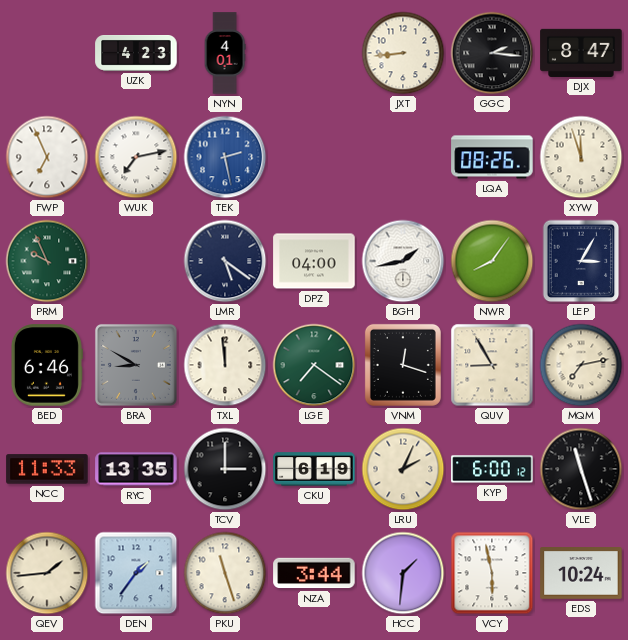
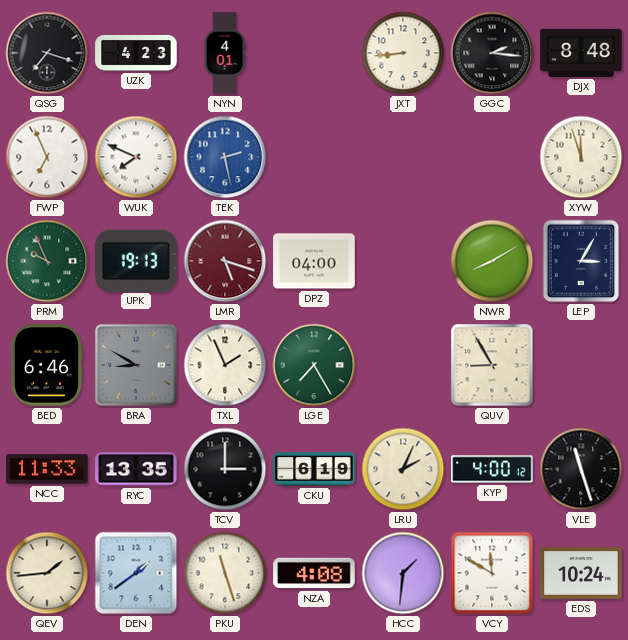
QSG: none -> 7:18
DJX: 8:47 -> 8:48
WUK: 7:13 -> 7:49
LQA: 08:26 -> none
UPK: none -> 19:13
LMR: 5:21 -> 5:18
LMR dial: navy -> burgundy
BGH: 1:43 -> none
NWR: 8:06 -> 8:10
TXL: 11:59 -> 1:56
LGE: 7:21 -> 7:25
VNM: 12:18 -> none
MQM: 7:13 -> none
KYP: 6:00 -> 4:00
DEN: 1:36 -> 1:39
NZA: 3:44 -> 4:08
VCY: 5:58 -> 11:50
